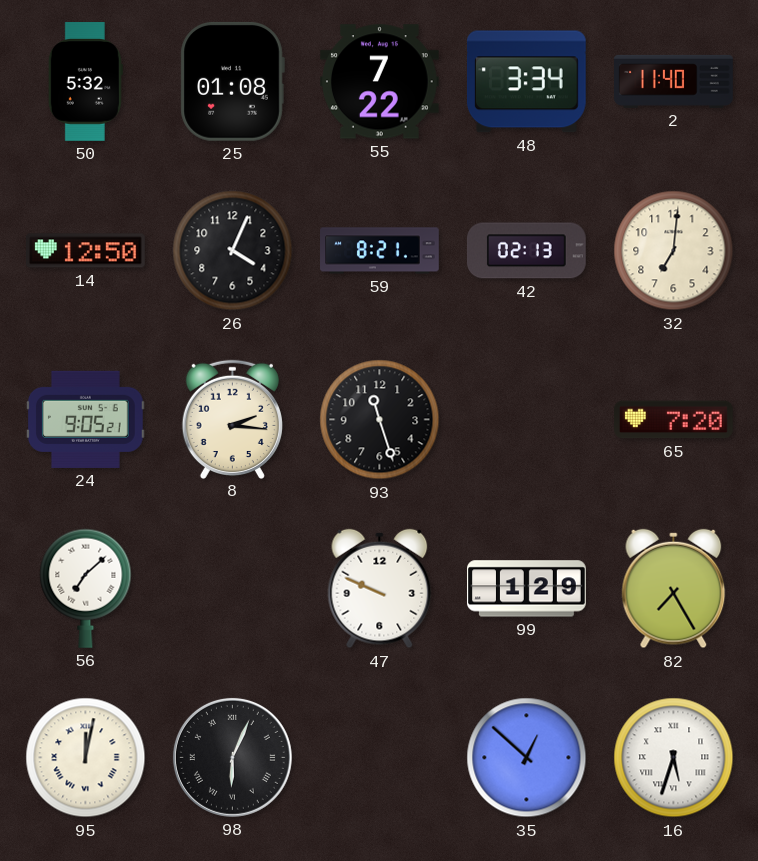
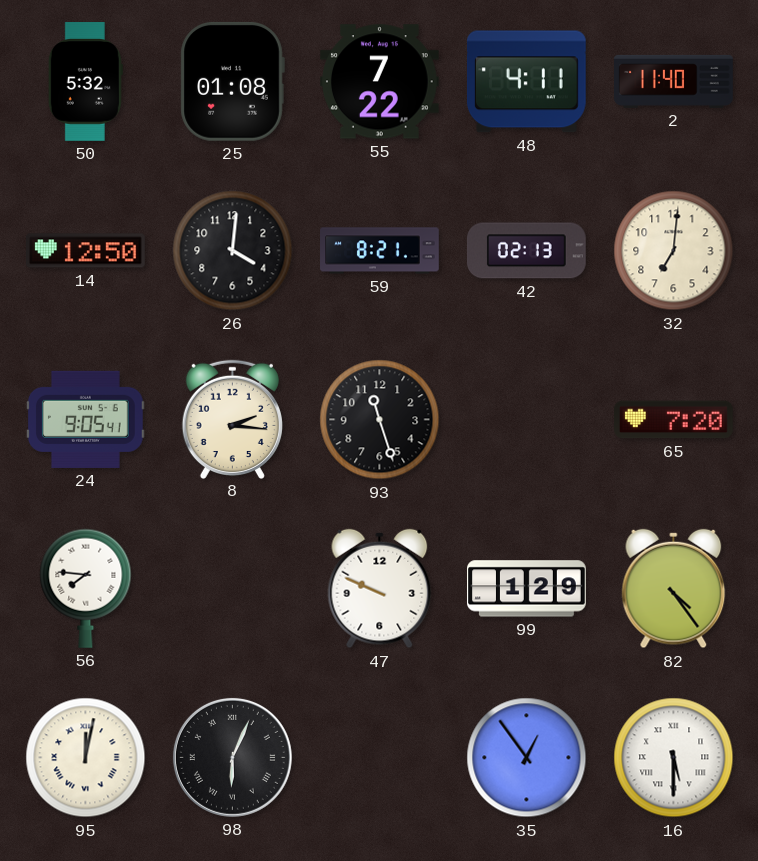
48: 3:34 -> 4:11
26: 4:04 -> 4:01
24: 9:05:21 -> 9:05:41
56: 7:08 -> 7:46
82: 7:25 -> 4:24
35: 12:52 -> 12:54
16: 5:33 -> 5:30
